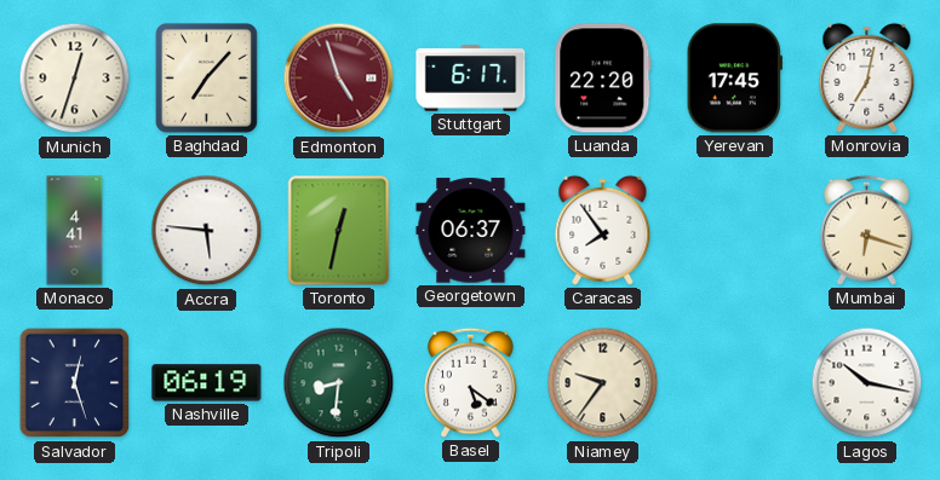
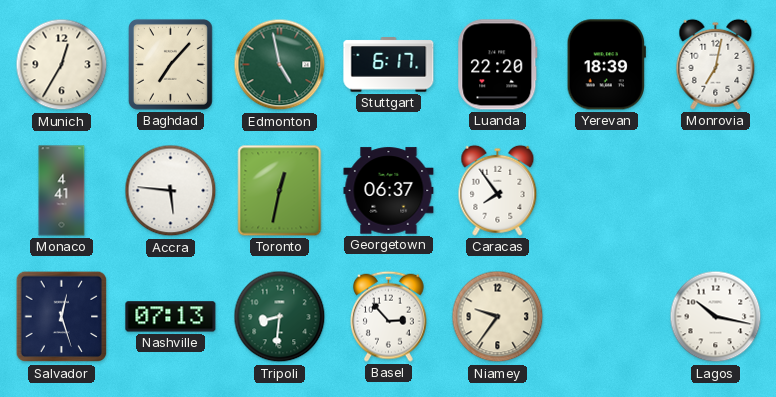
Munich: 12:33 -> 12:35
Edmonton: 4:57 -> 4:58
Edmonton dial: burgundy -> green
Yerevan: 17:45 -> 18:39
Mumbai: 6:18 -> none
Nashville: 06:19 -> 07:13
Basel: 5:21 -> 2:53
